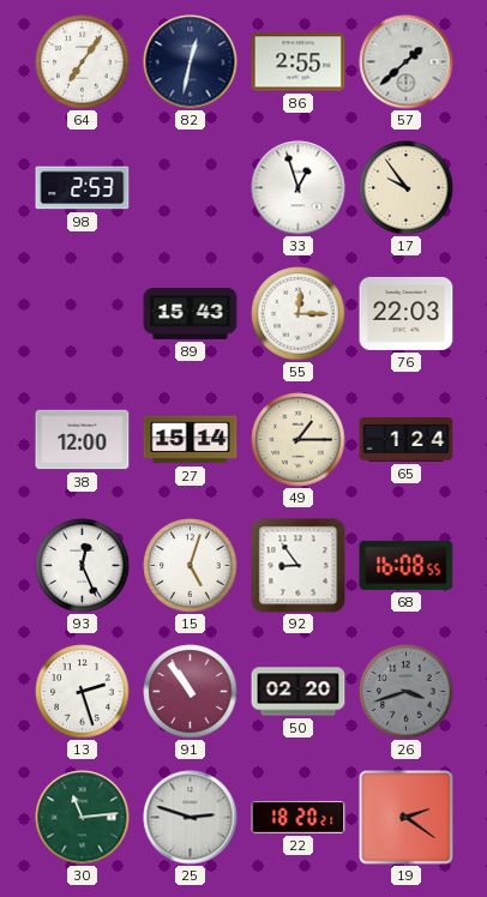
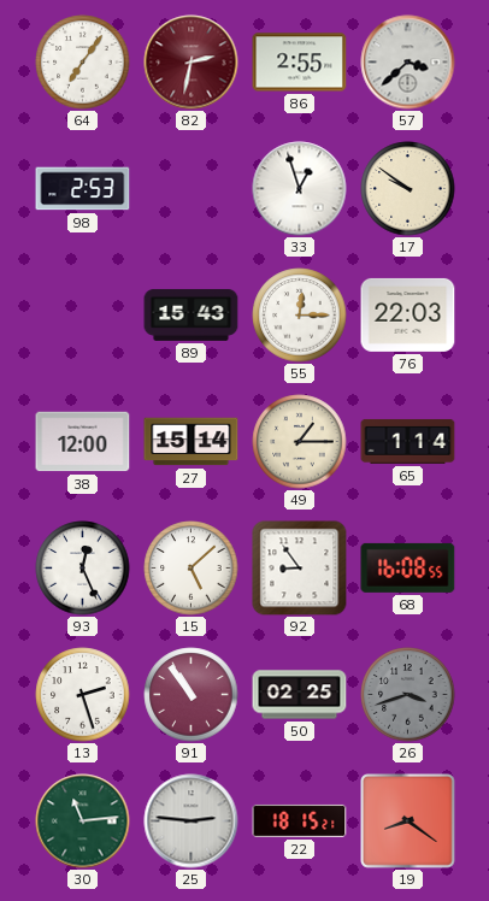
82: 12:32 -> 2:32
82 dial: navy -> burgundy
57: 1:38 -> 3:38
17: 9:54 -> 9:51
65: 1:24 -> 1:14
15: 5:03 -> 5:08
50: 02:20 -> 02:25
25: 2:48 -> 2:46
22: 18:20 -> 18:15
19: 2:21 -> 8:21
